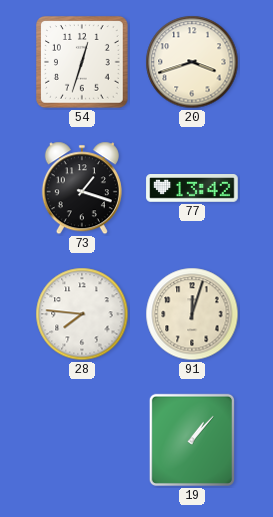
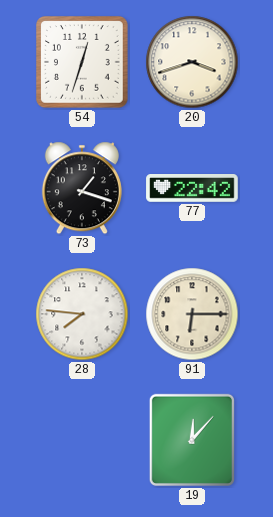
77: 13:42 -> 22:42
91: 12:03 -> 6:15
19: 1:07 -> 12:07
